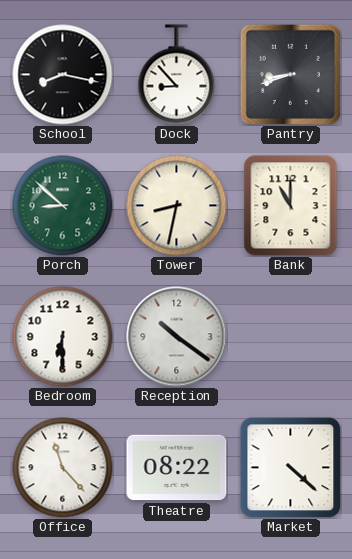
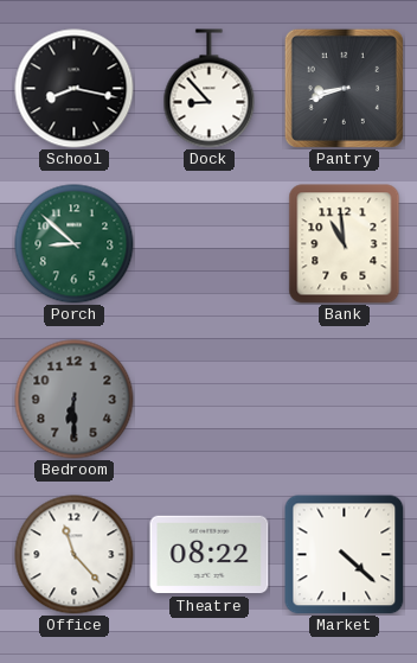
Tower: 8:32 -> none
Bank: 11:00 -> 10:59
Bedroom dial: white -> grey
Reception: 10:21 -> none
